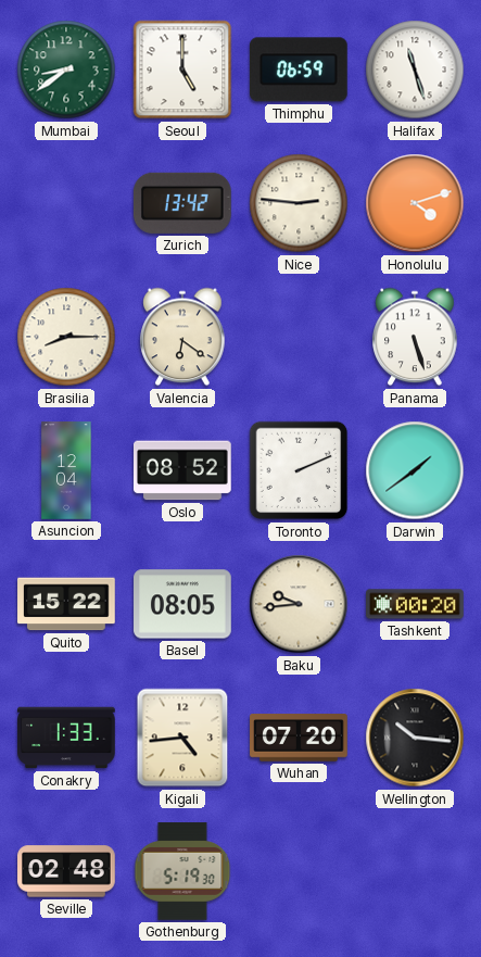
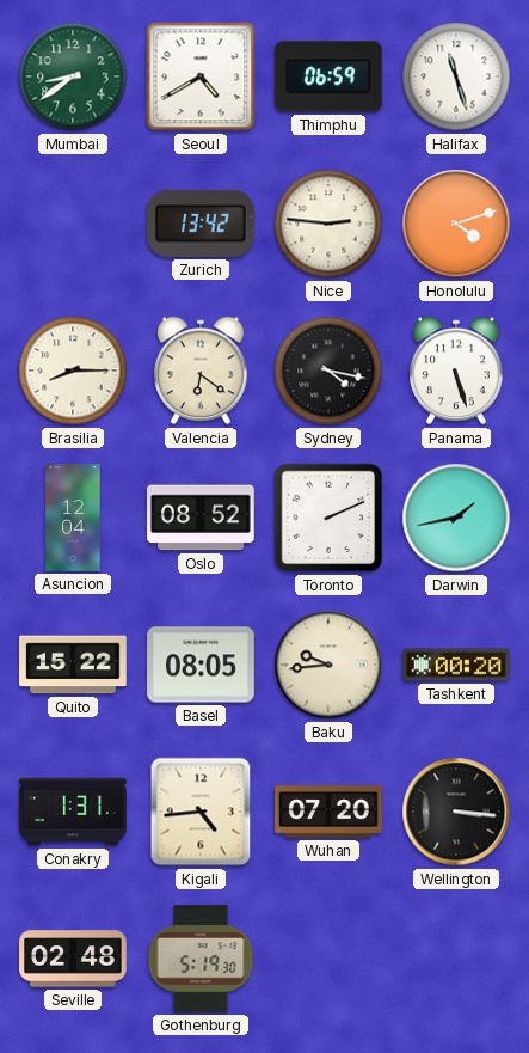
Seoul: 5:00 -> 4:40
Sydney: none -> 4:17
Darwin: 1:39 -> 1:43
Conakry: 1:33 -> 1:31
Wellington: 10:16 -> 3:16
